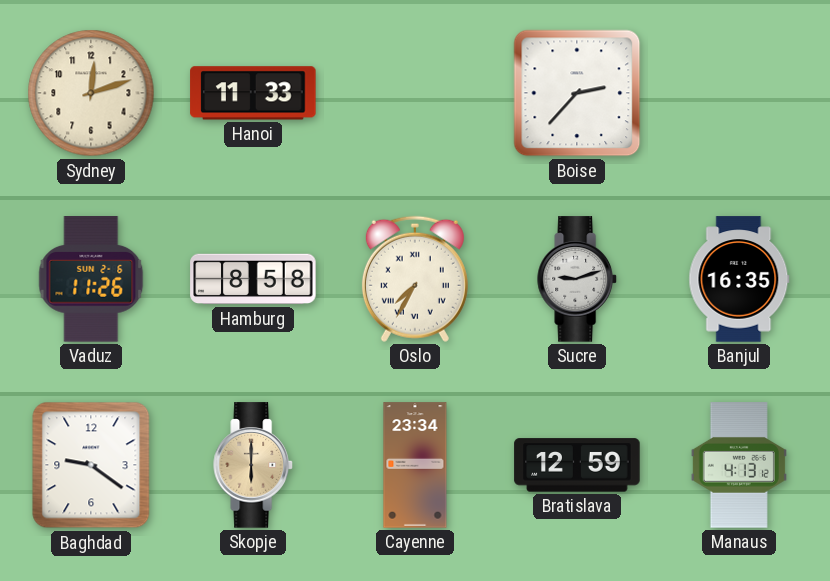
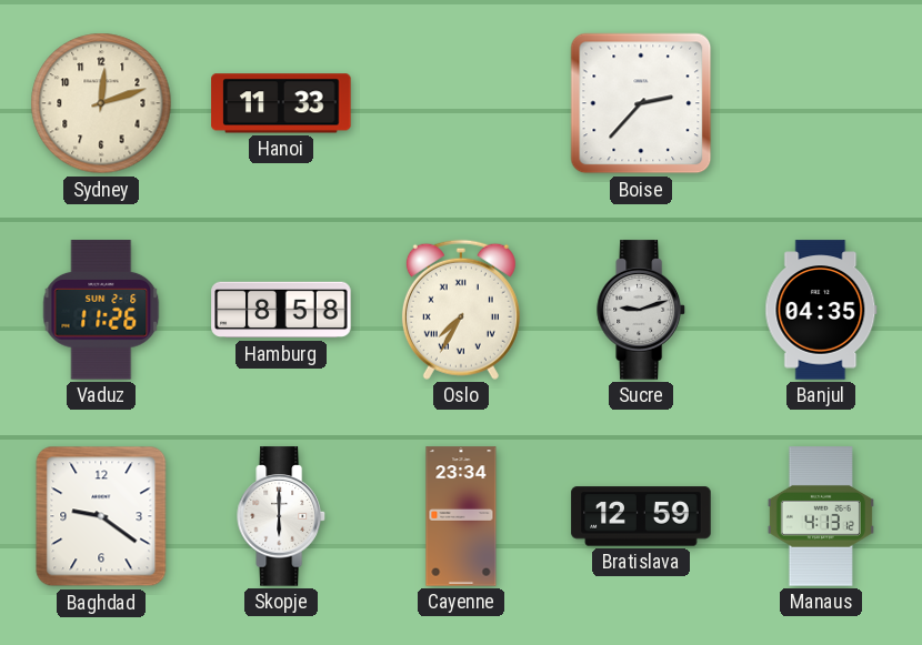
Banjul: 16:35 -> 04:35
Skopje dial: champagne -> white
